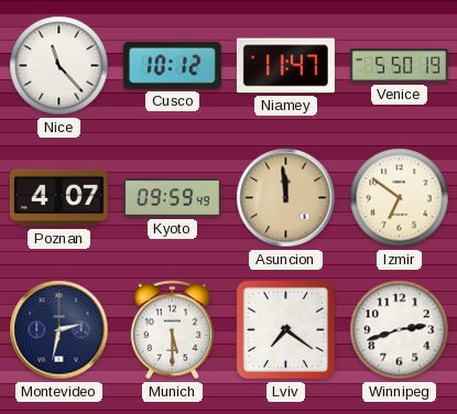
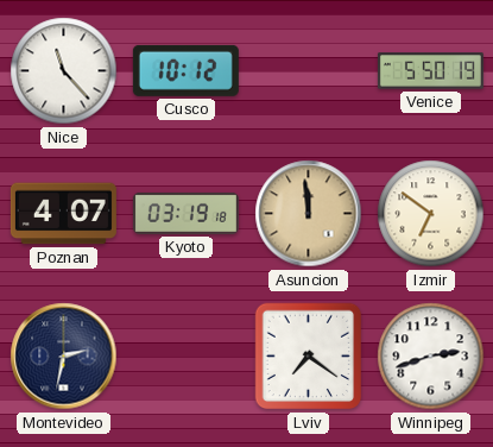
Niamey: 11:47 -> none
Kyoto: 09:59 -> 03:19
Munich: 5:30 -> none
